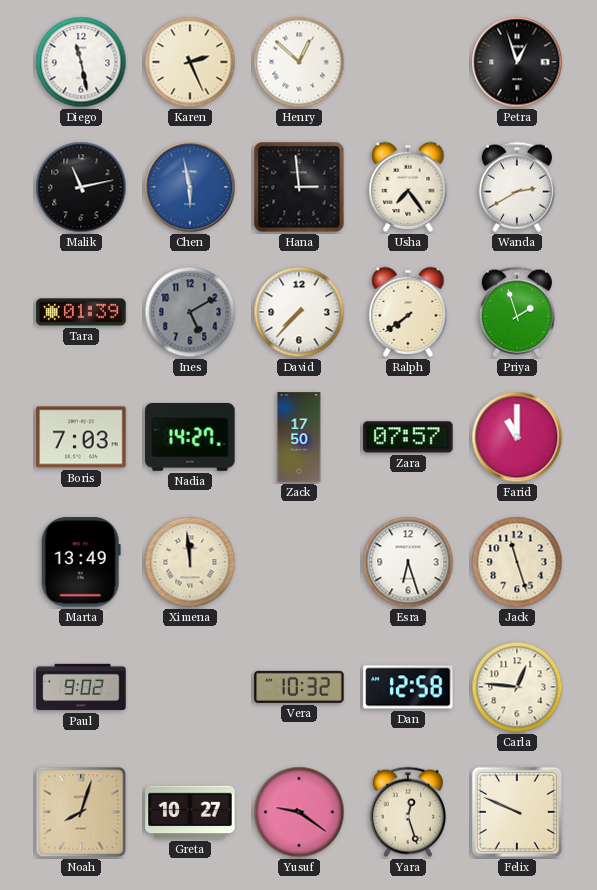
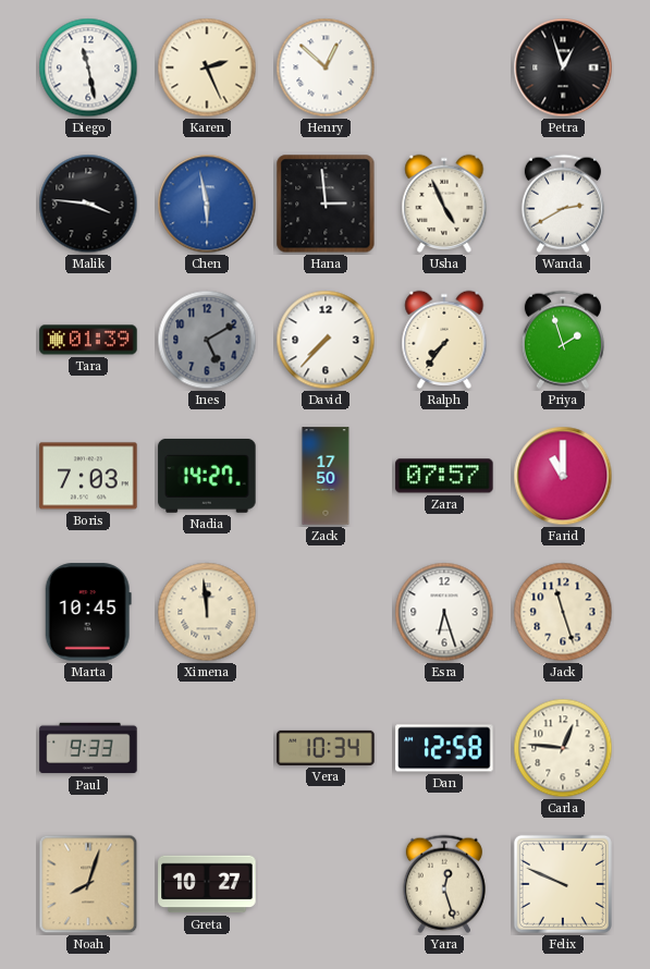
Malik: 11:13 -> 3:46
Usha: 7:24 -> 4:56
Ralph: 7:39 -> 7:36
Marta: 13:49 -> 10:45
Paul: 9:02 -> 9:33
Vera: 10:32 -> 10:34
Yusuf: 9:21 -> none
